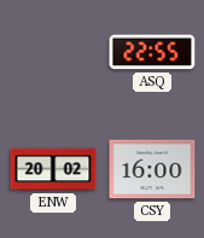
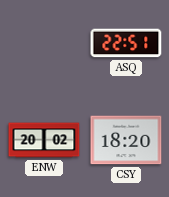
ASQ: 22:55 -> 22:51
CSY: 16:00 -> 18:20
